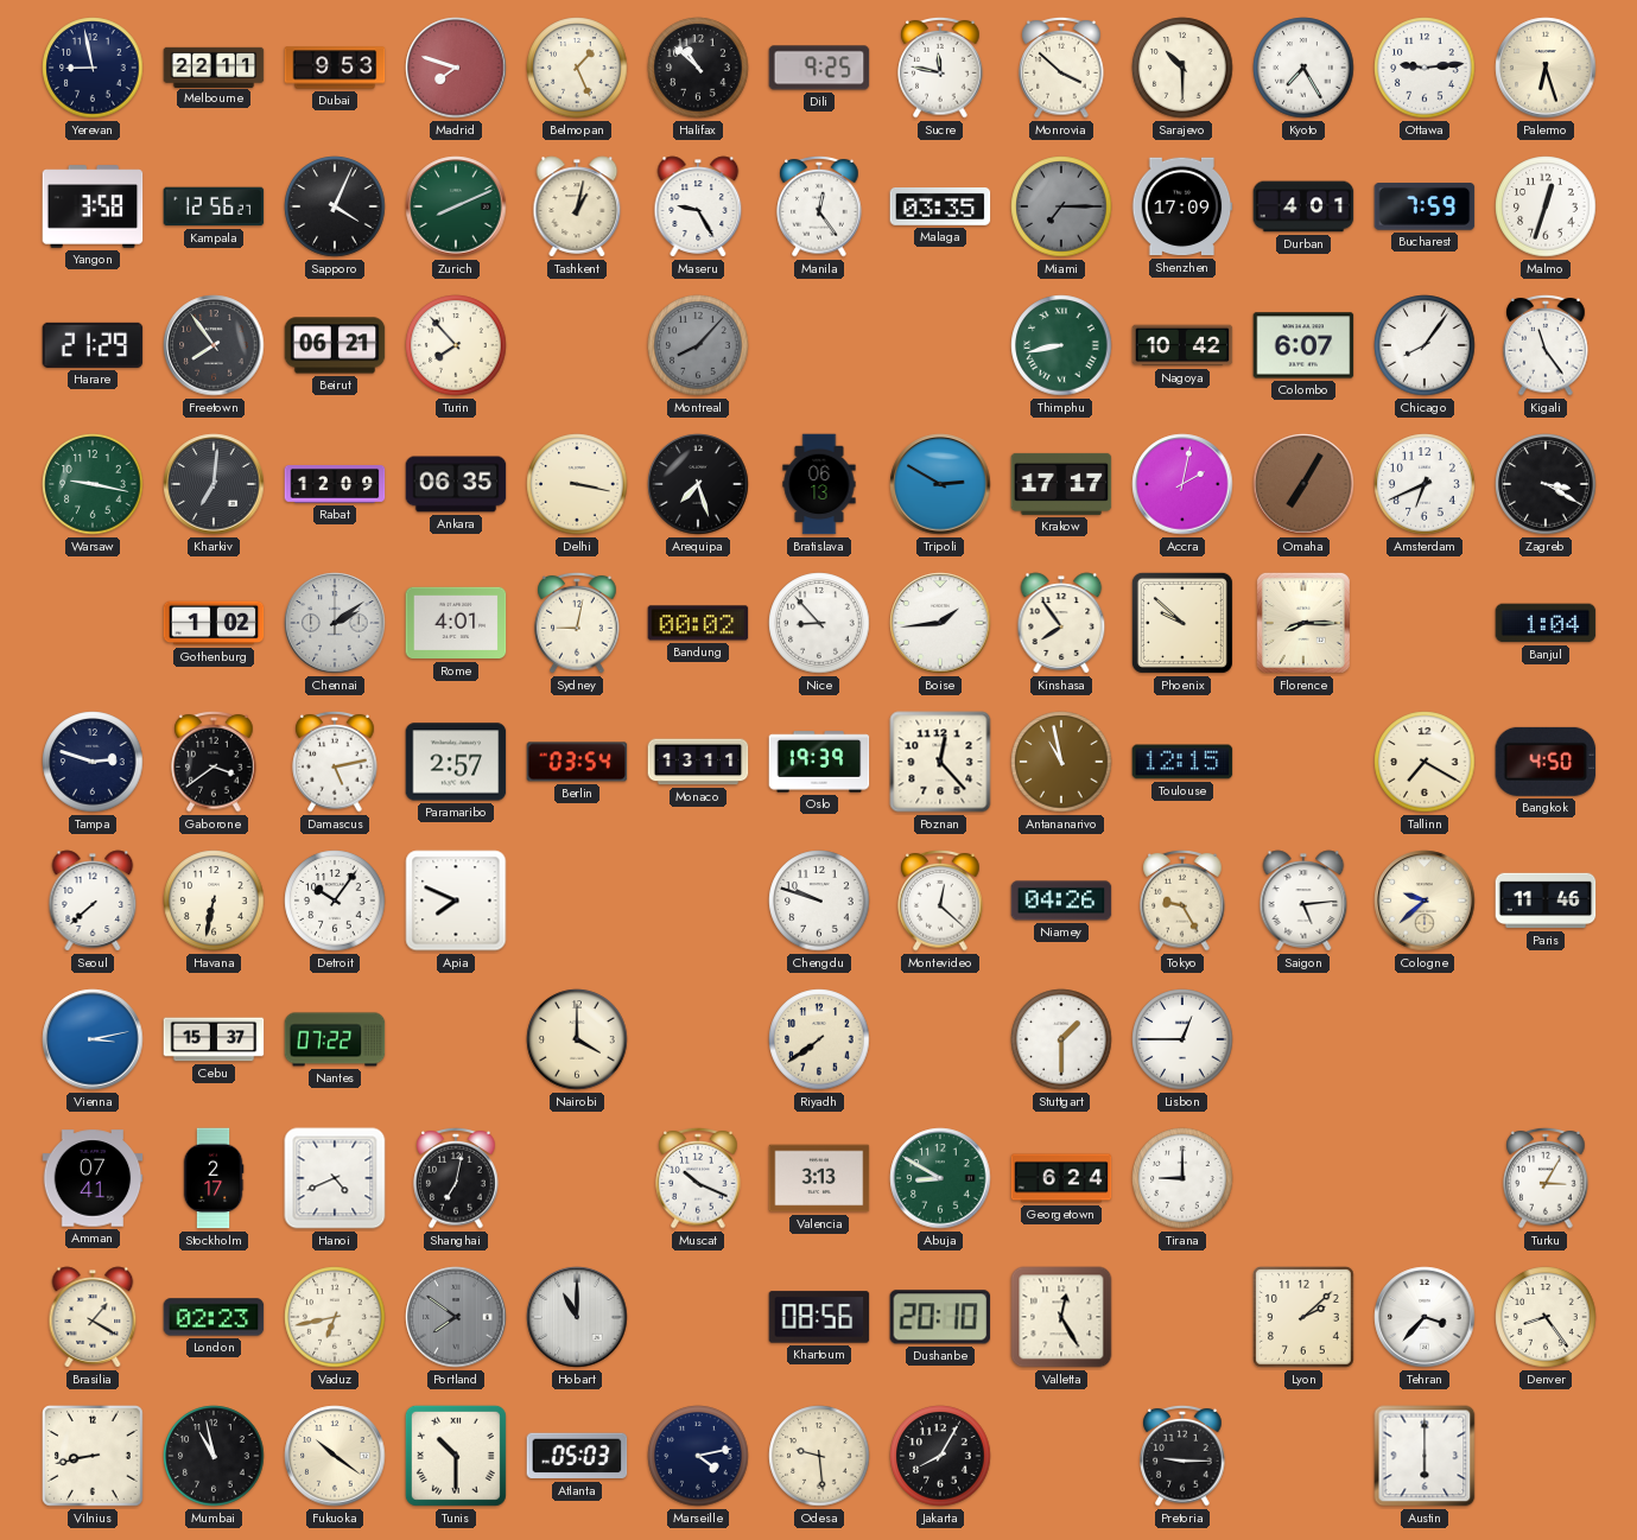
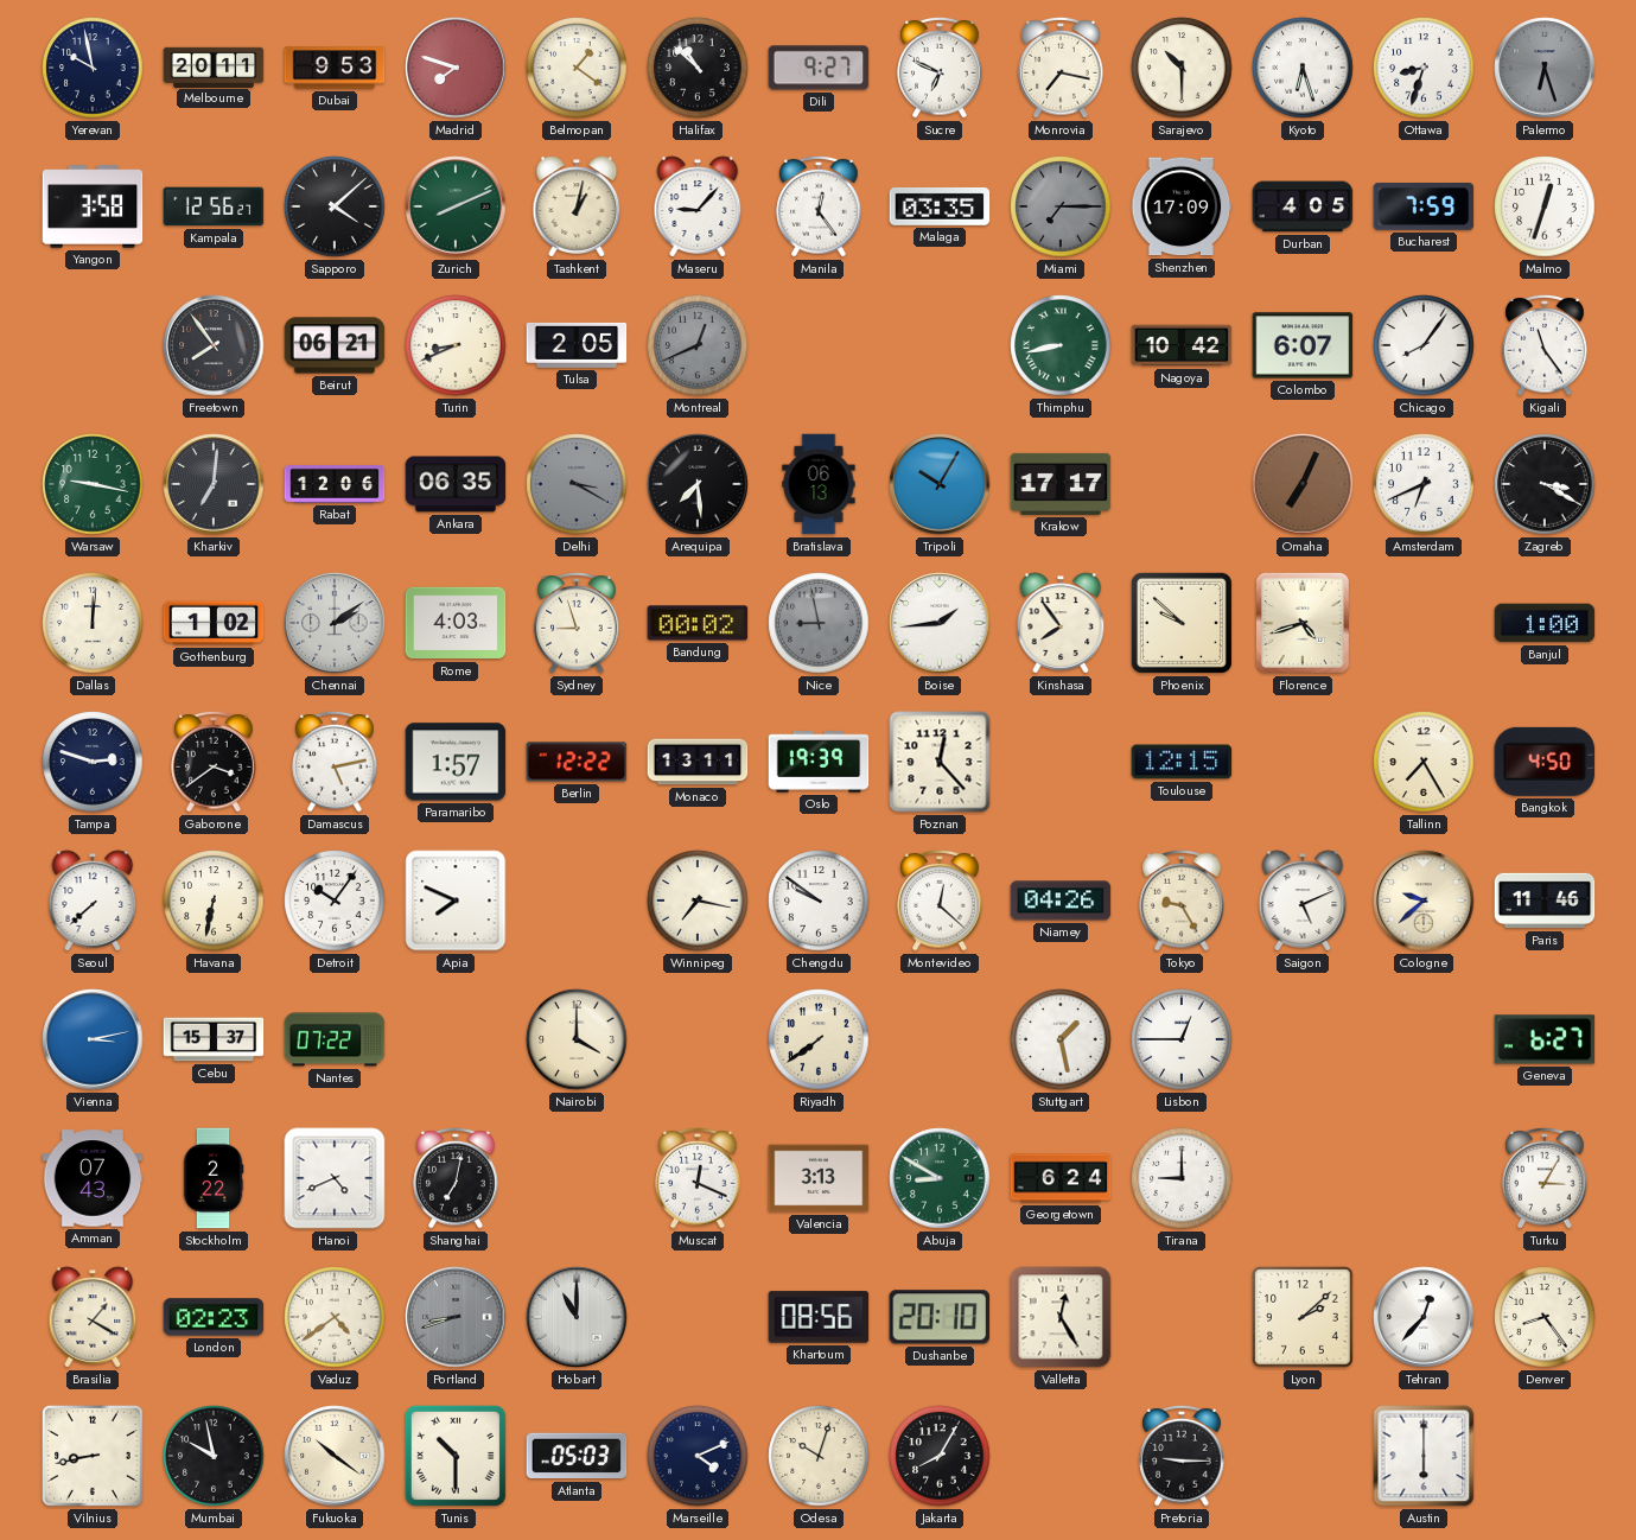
Yerevan: 8:58 -> 9:58
Melbourne: 22:11 -> 20:11
Belmopan: 1:26 -> 1:21
Dili: 9:25 -> 9:27
Sucre: 11:47 -> 6:49
Monrovia: 3:52 -> 7:17
Kyoto: 7:25 -> 6:27
Ottawa: 9:14 -> 8:33
Palermo dial: cream -> grey
Sapporo: 4:04 -> 4:08
Maseru: 9:25 -> 9:07
Durban: 4:01 -> 4:05
Harare: 21:29 -> none
Turin: 7:53 -> 8:41
Tulsa: none -> 2:05
Montreal: 8:07 -> 12:41
Rabat: 12:09 -> 12:06
Delhi: 3:17 -> 3:20
Delhi dial: cream -> grey
Arequipa: 7:27 -> 7:29
Tripoli: 2:50 -> 10:05
Accra: 2:02 -> none
Omaha: 7:05 -> 7:04
Dallas: none -> 12:01
Rome: 4:01 -> 4:03
Sydney: 9:02 -> 8:57
Nice: 8:53 -> 8:58
Nice dial: white -> grey
Florence: 8:15 -> 4:42
Banjul: 1:04 -> 1:00
Paramaribo: 2:57 -> 1:57
Berlin: 03:54 -> 12:22
Antananarivo: 10:58 -> none
Tallinn: 7:20 -> 7:25
Winnipeg: none -> 7:17
Chengdu: 9:48 -> 9:51
Saigon: 5:14 -> 5:11
Stuttgart: 1:30 -> 1:28
Geneva: none -> 6:27
Amman: 07:41 -> 07:43
Stockholm: 2:17 -> 2:22
Muscat: 10:19 -> 12:19
Vaduz: 6:43 -> 4:39
Portland: 7:51 -> 8:42
Tehran: 3:37 -> 12:37
Mumbai: 10:58 -> 9:58
Marseille: 4:13 -> 4:11
Odesa: 9:29 -> 10:03
